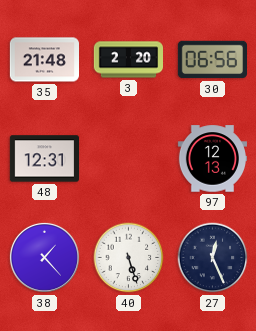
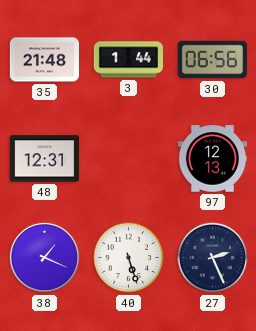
3: 2:20 -> 1:44
38: 1:23 -> 1:19
27: 12:26 -> 2:26
